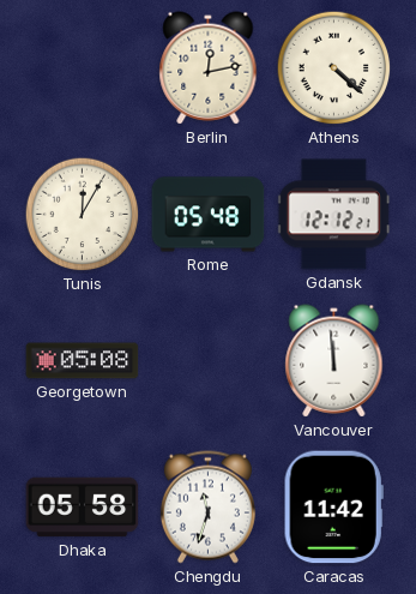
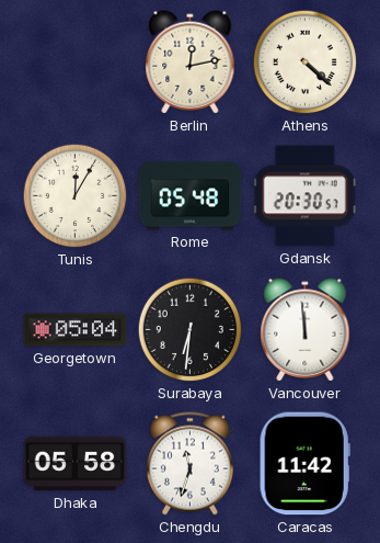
Gdansk: 12:12 -> 20:30
Georgetown: 05:08 -> 05:04
Surabaya: none -> 6:31
